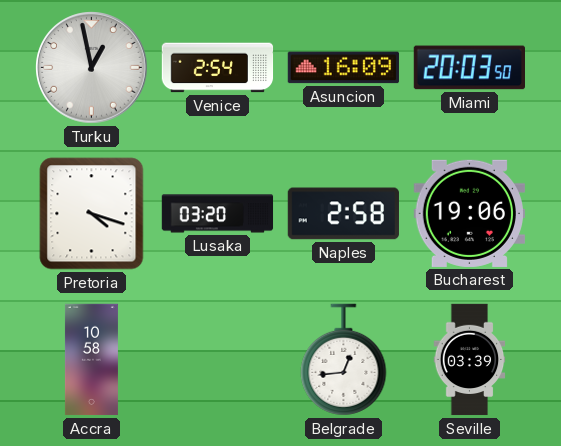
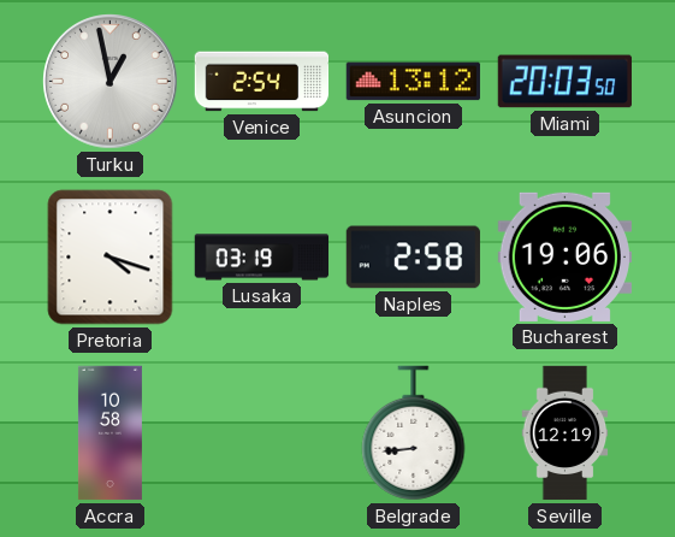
Asuncion: 16:09 -> 13:12
Lusaka: 03:20 -> 03:19
Belgrade: 12:44 -> 8:44
Seville: 03:39 -> 12:19
